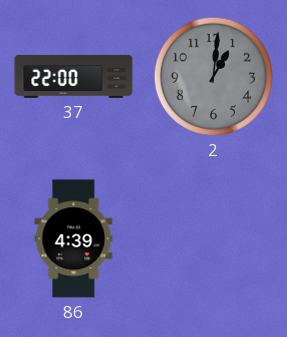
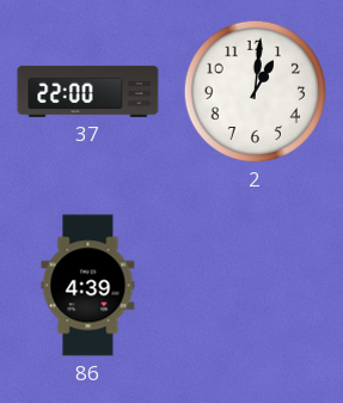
2 dial: grey -> white
